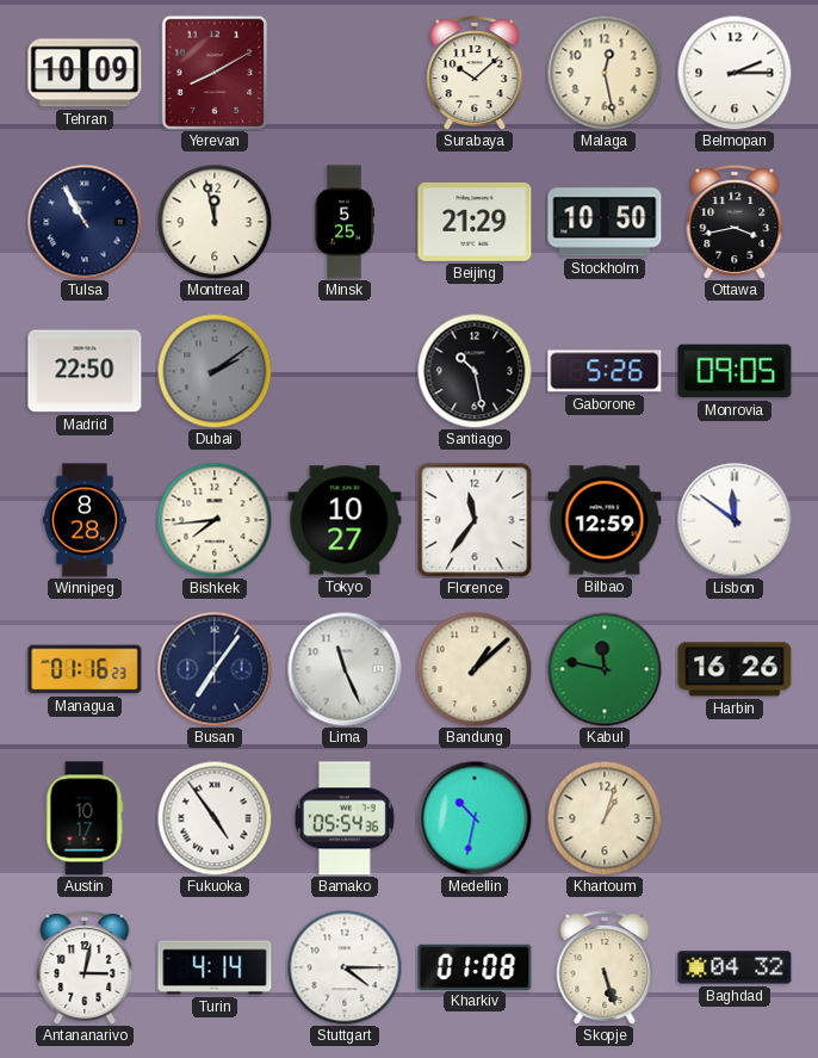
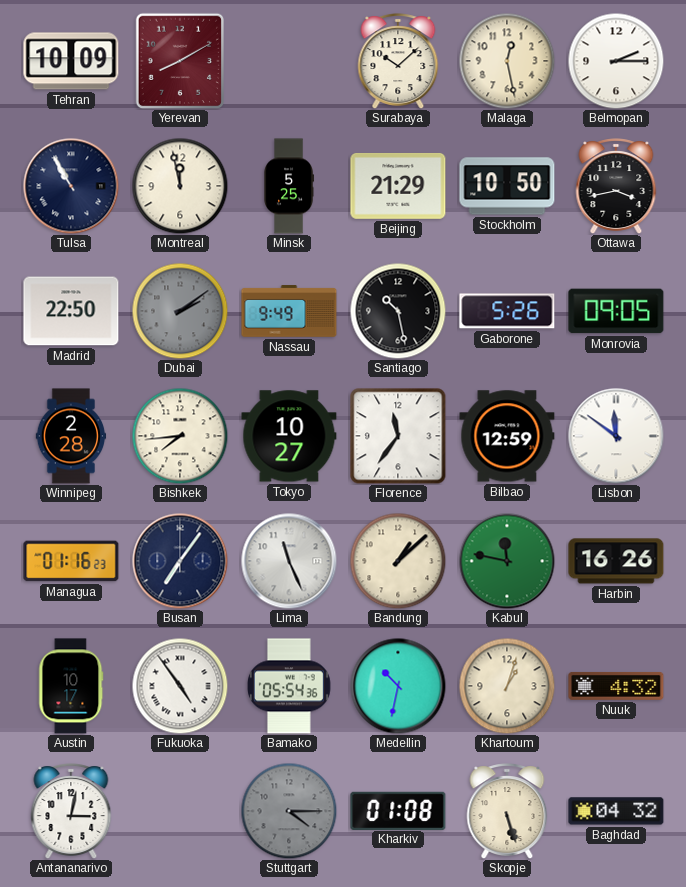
Nassau: none -> 9:49
Winnipeg: 8:28 -> 2:28
Nuuk: none -> 4:32
Turin: 4:14 -> none
Stuttgart dial: white -> grey
